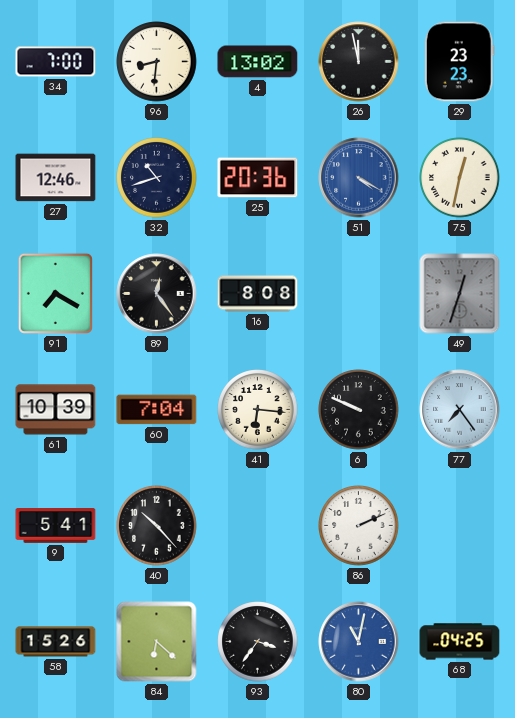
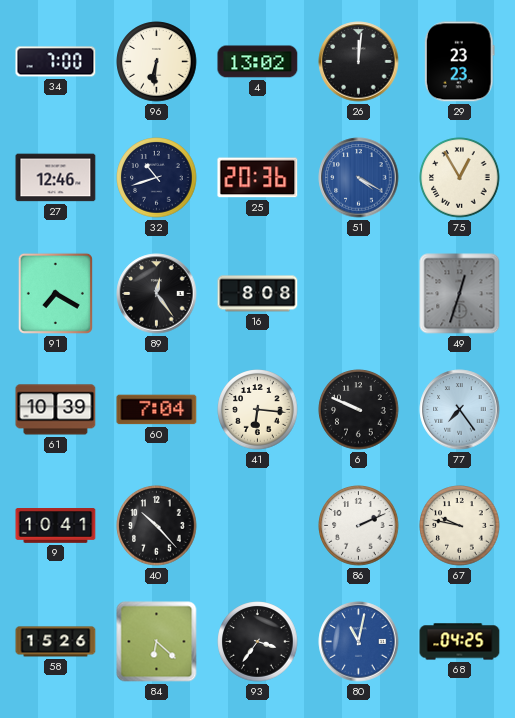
96: 8:31 -> 6:31
26: 11:58 -> 12:01
75: 12:32 -> 12:55
9: 5:41 -> 10:41
67: none -> 9:47
